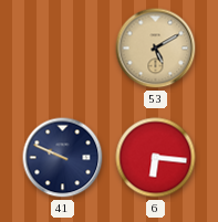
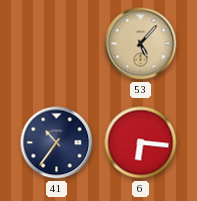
53: 5:10 -> 5:07
41: 9:49 -> 10:36
